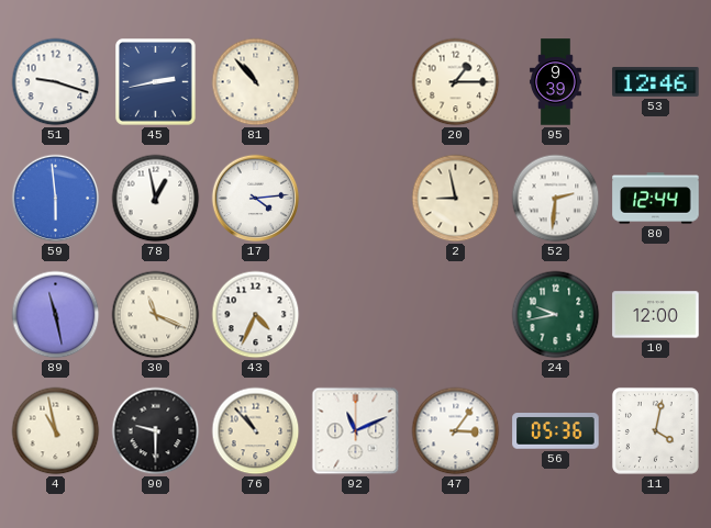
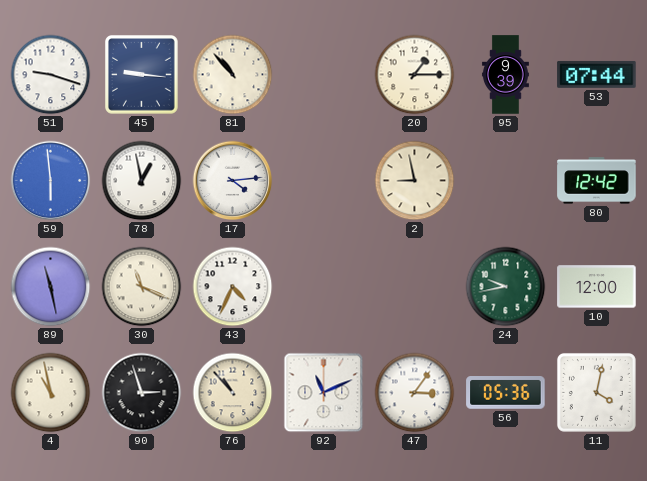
45: 2:43 -> 9:16
53: 12:46 -> 07:44
52: 2:31 -> none
80: 12:44 -> 12:42
90: 9:30 -> 2:57
